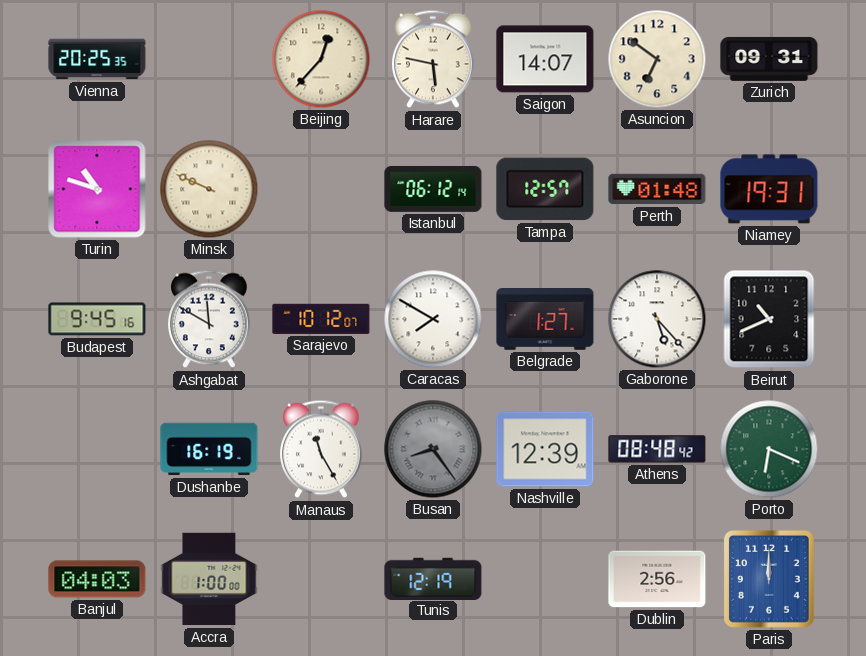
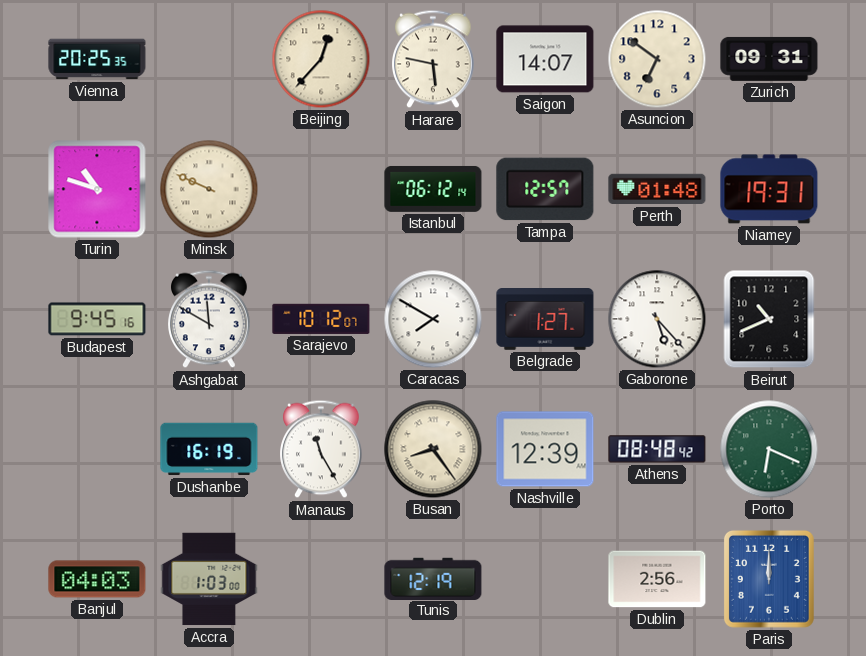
Busan dial: grey -> cream
Accra: 1:00 -> 1:03
